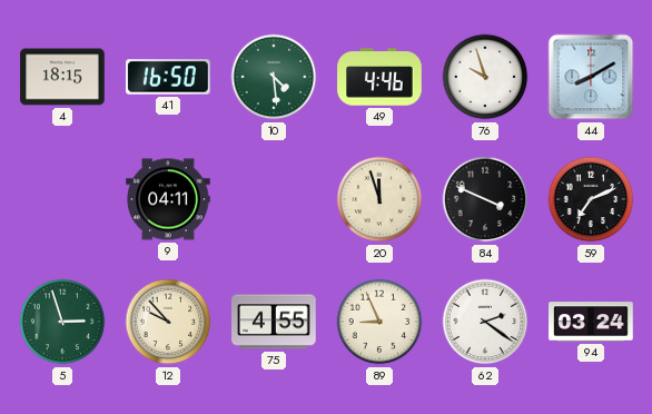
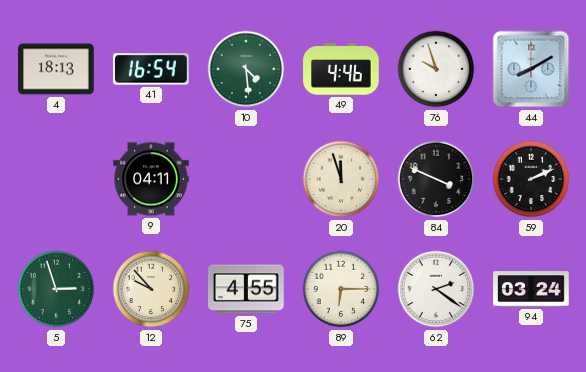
4: 18:15 -> 18:13
41: 16:50 -> 16:54
59: 7:11 -> 2:11
89: 8:56 -> 6:15
